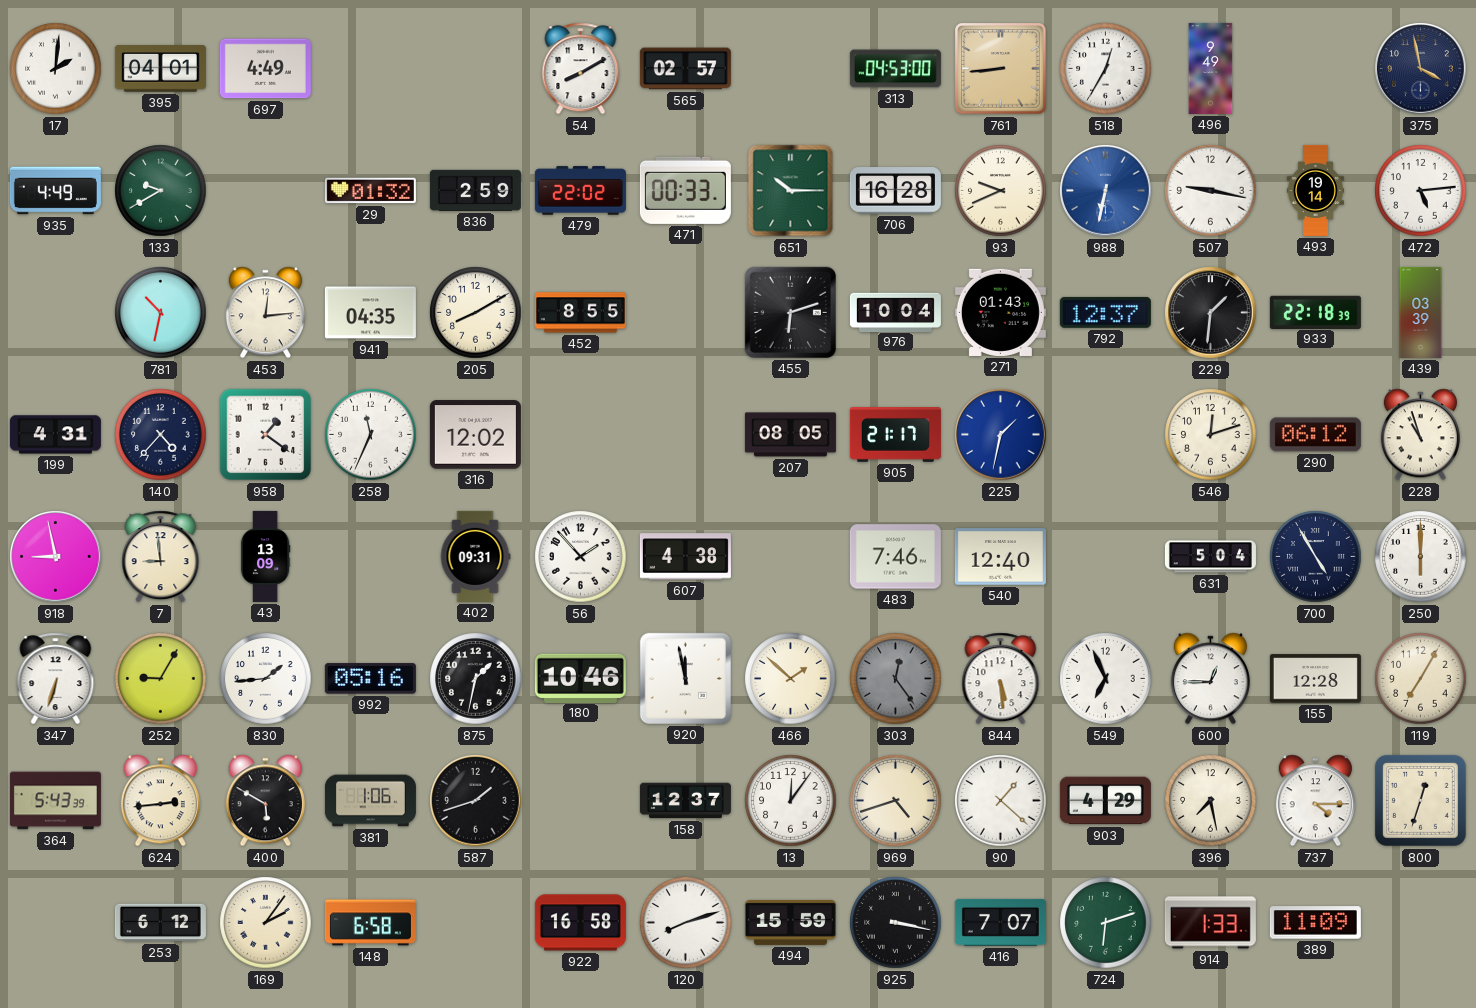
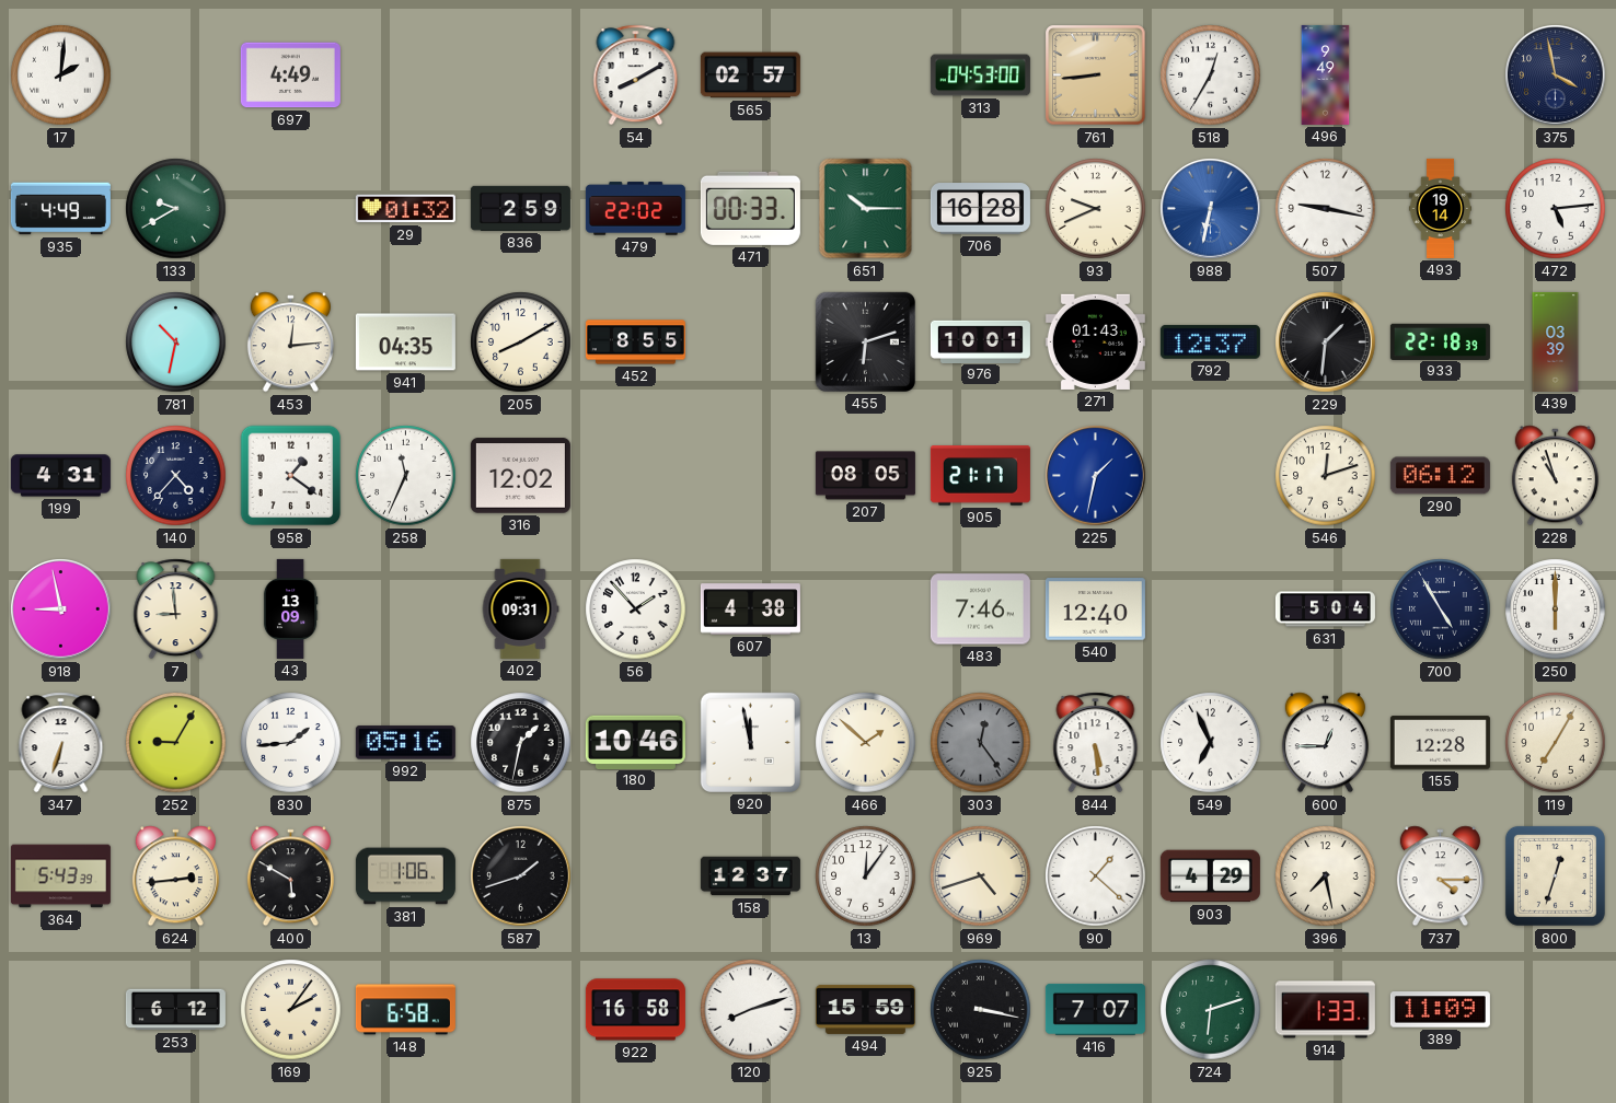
395: 04:01 -> none
976: 10:04 -> 10:01
